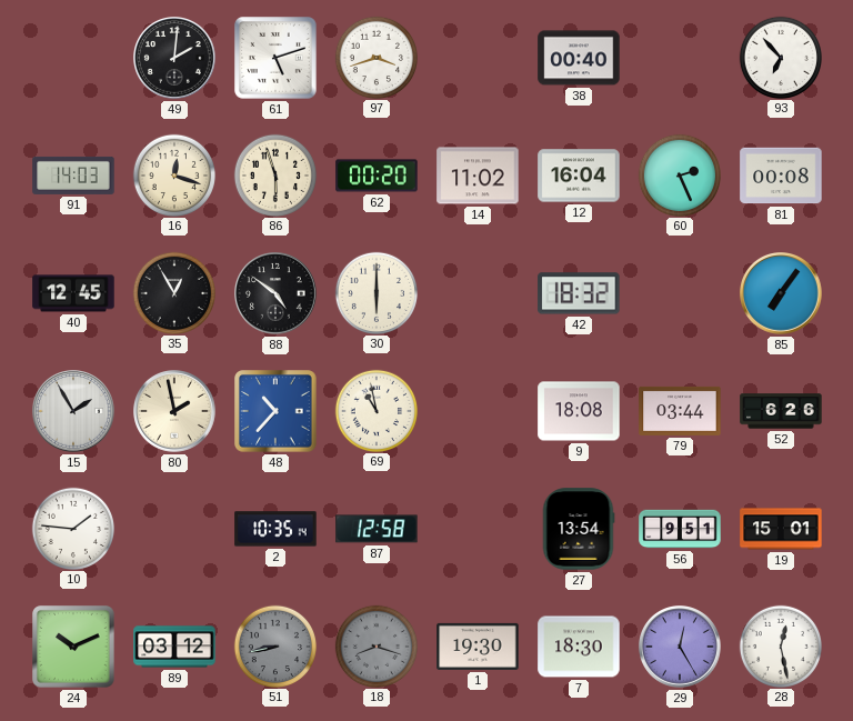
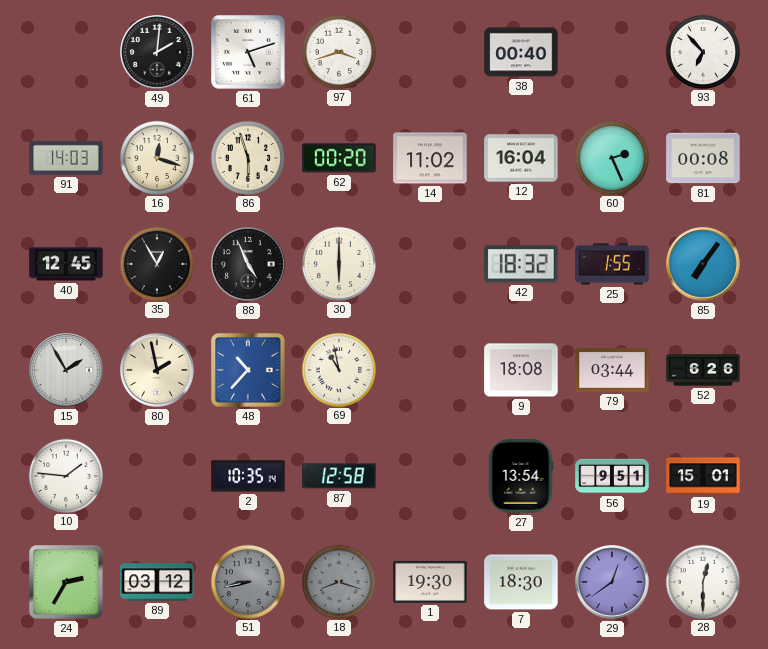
88: 4:51 -> 4:56
25: none -> 1:55
24: 10:11 -> 2:35
29: 12:25 -> 12:39
28: 12:28 -> 12:30
